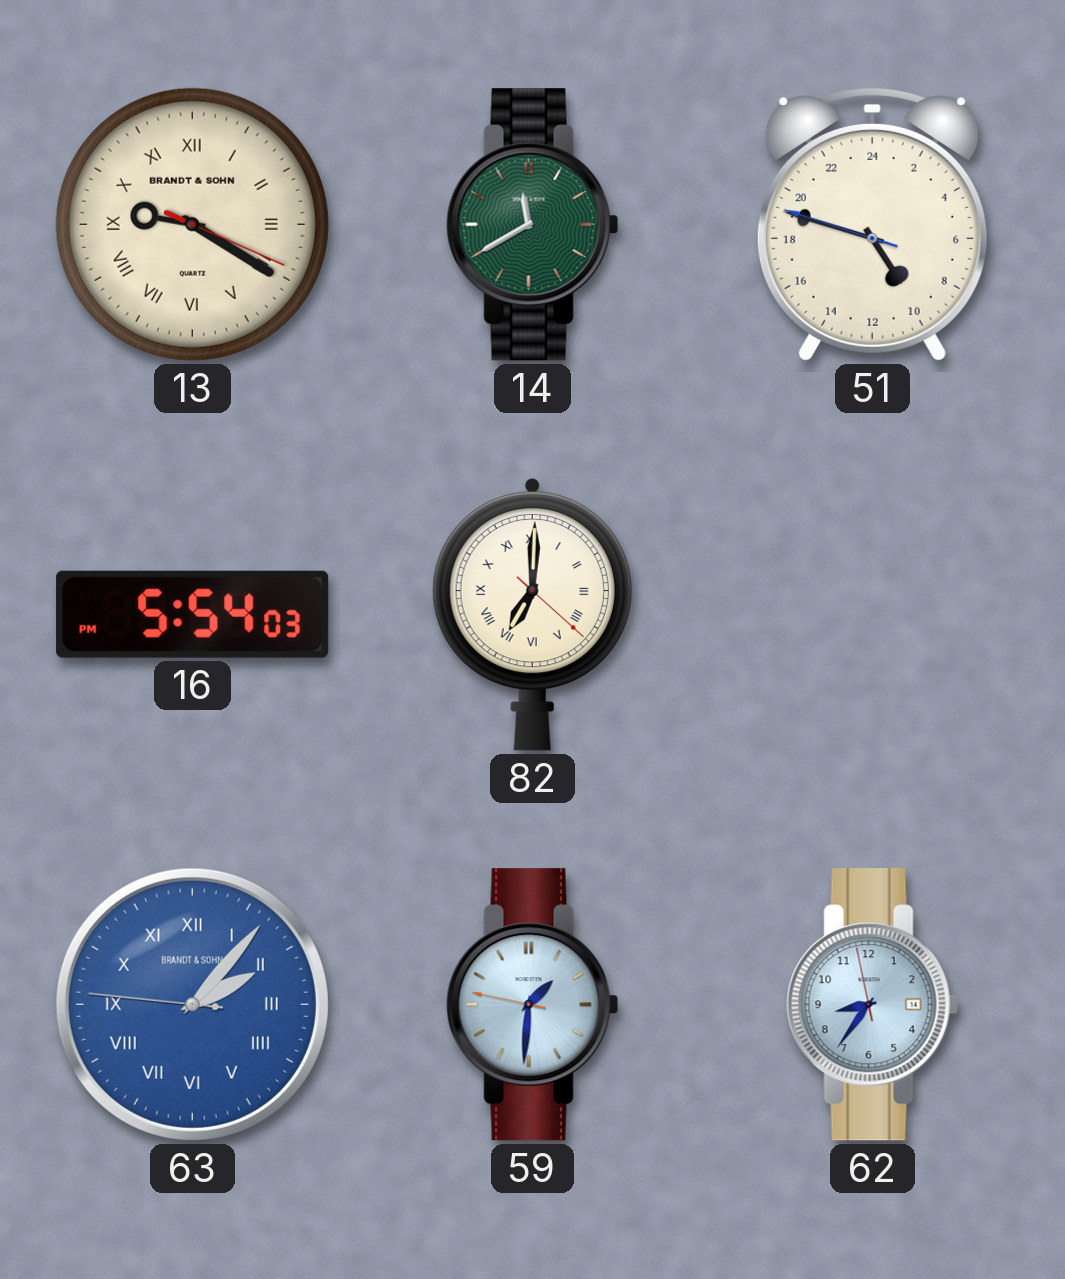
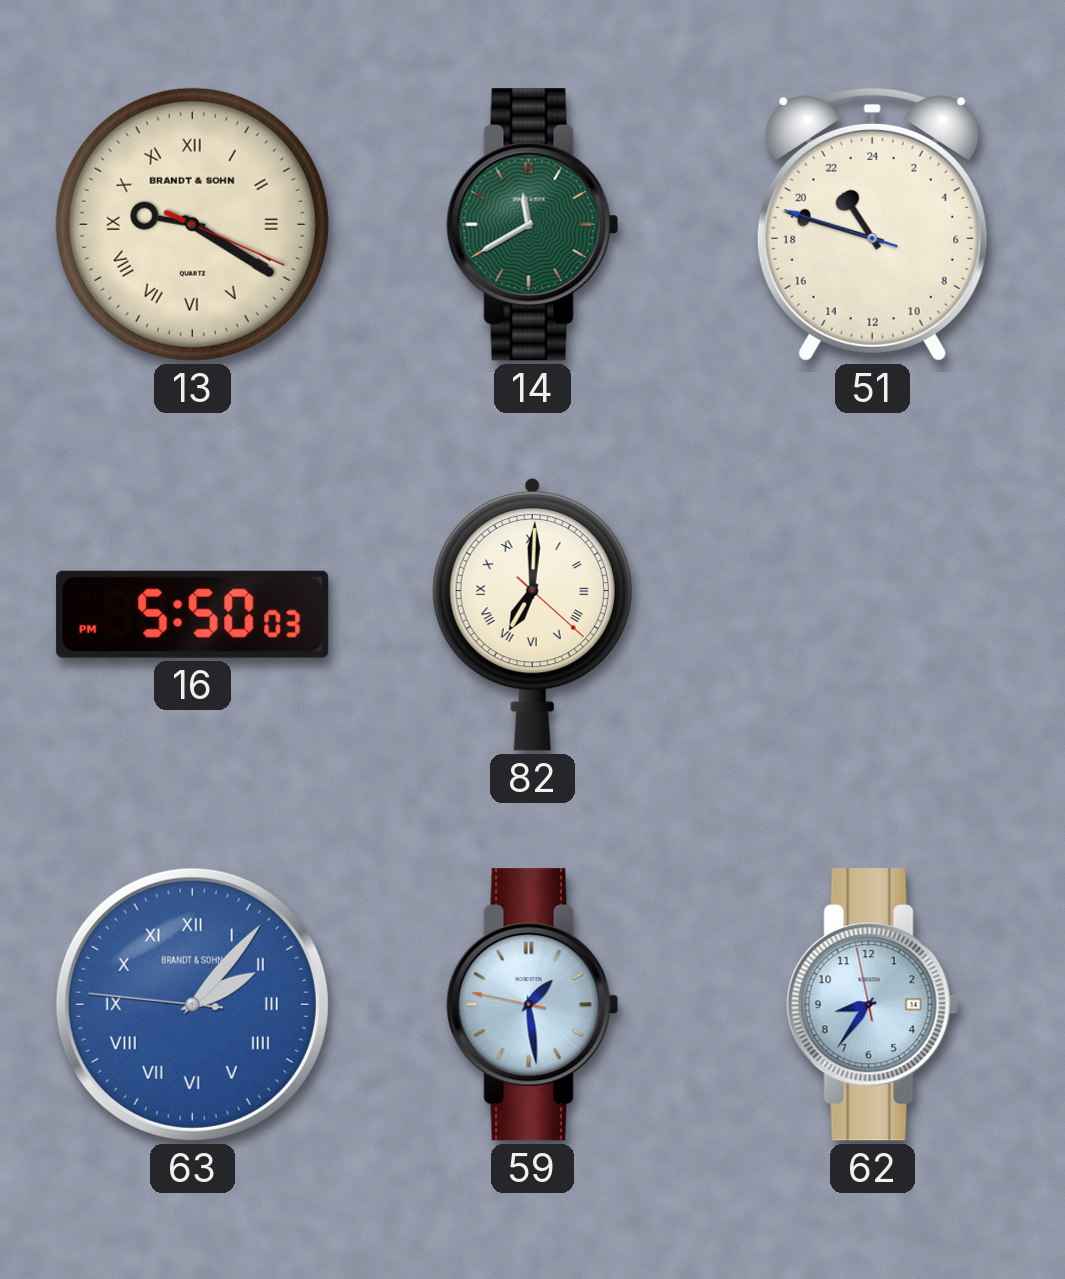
51: 9:47 -> 21:47
16: 5:54 -> 5:50
59: 1:30 -> 1:28
